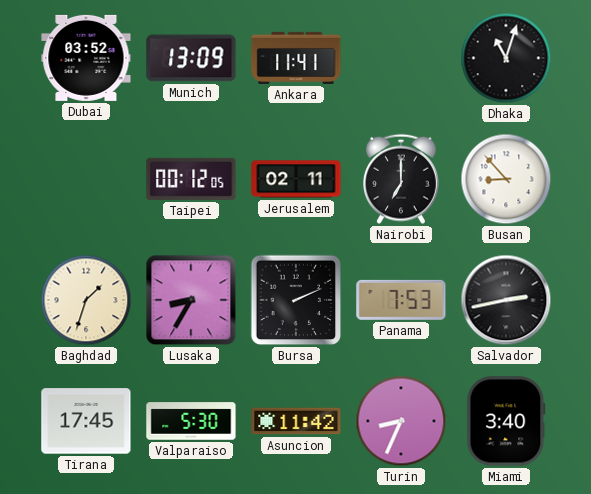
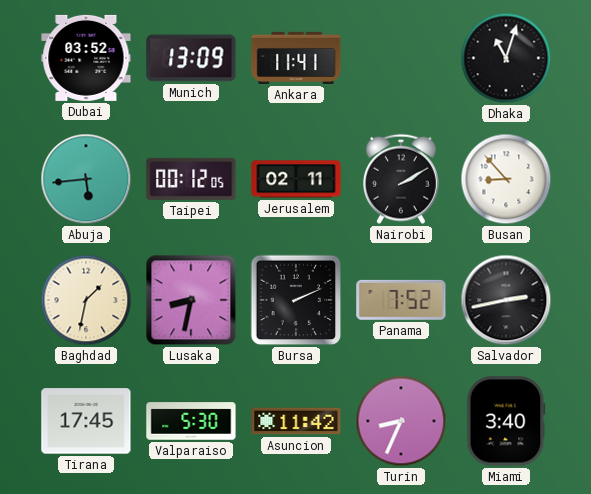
Abuja: none -> 5:44
Nairobi: 7:00 -> 2:10
Baghdad: 1:33 -> 1:32
Lusaka: 8:35 -> 8:32
Panama: 7:53 -> 7:52
